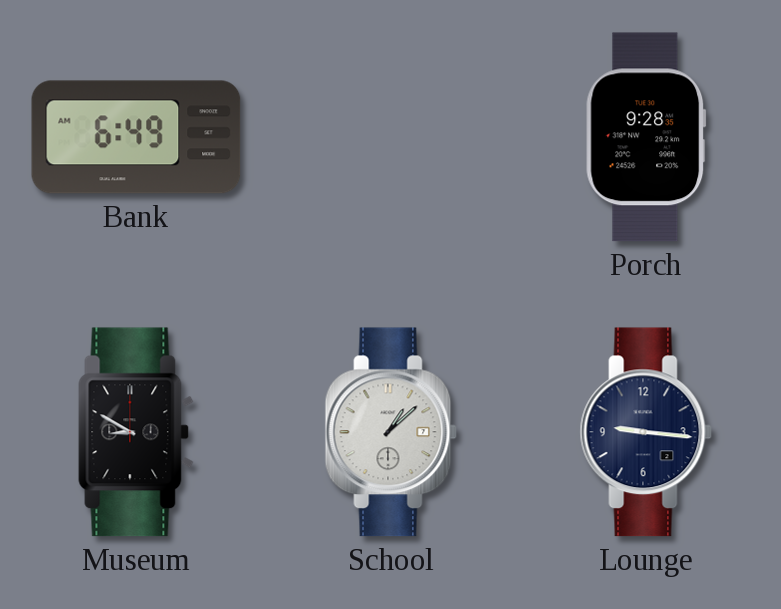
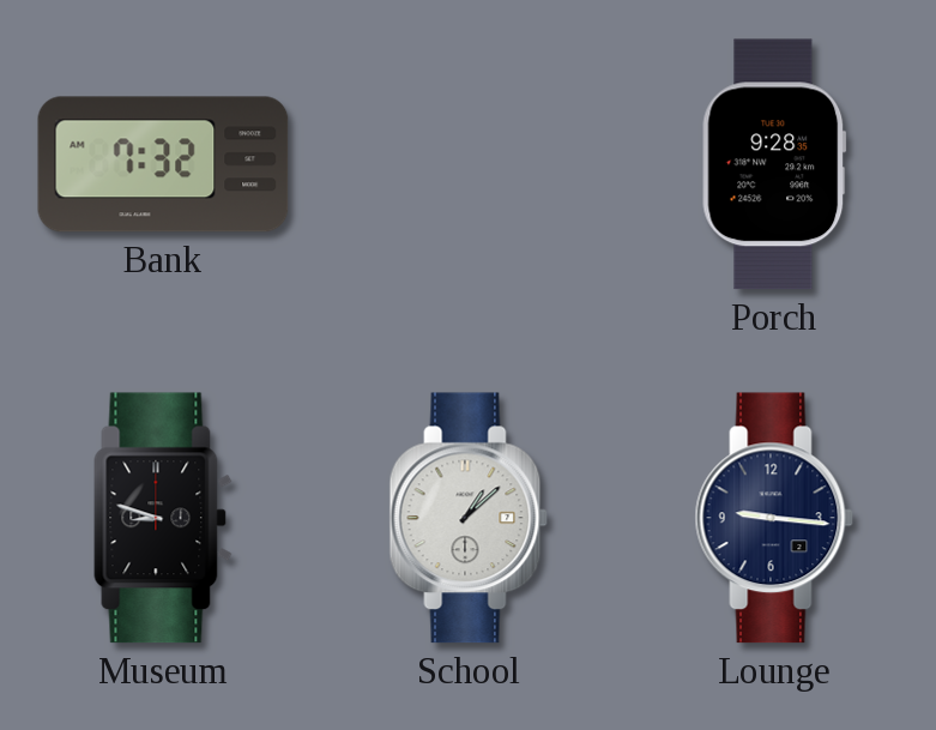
Bank: 6:49 -> 7:32
Museum: 8:50 -> 8:48
